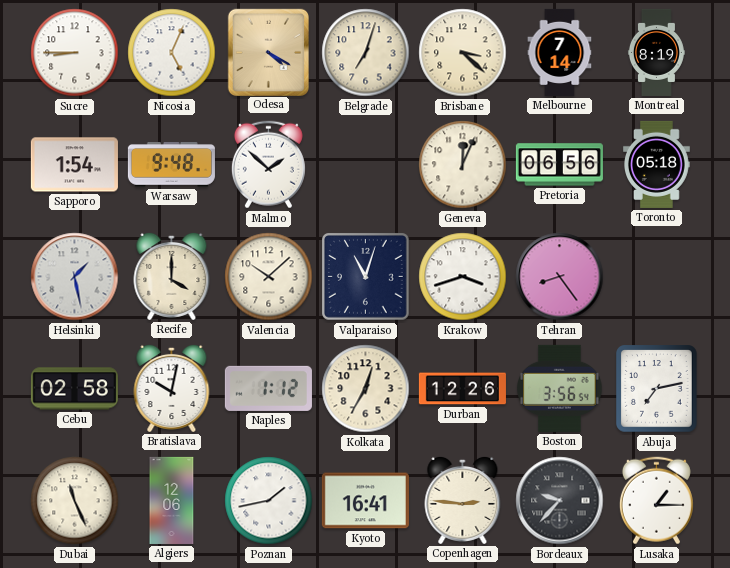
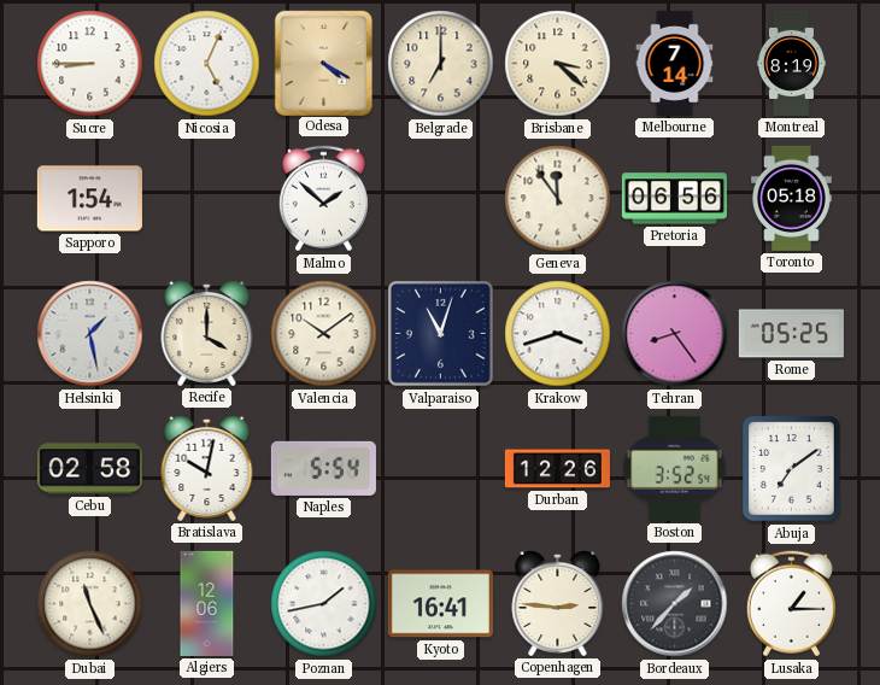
Belgrade: 7:03 -> 7:00
Warsaw: 9:48 -> none
Geneva: 12:04 -> 11:54
Valencia: 10:08 -> 10:09
Rome: none -> 05:25
Naples: 1:12 -> 5:54
Kolkata: 12:35 -> none
Boston: 3:56 -> 3:52
Abuja: 7:13 -> 7:09
Bordeaux: 9:37 -> 1:37
